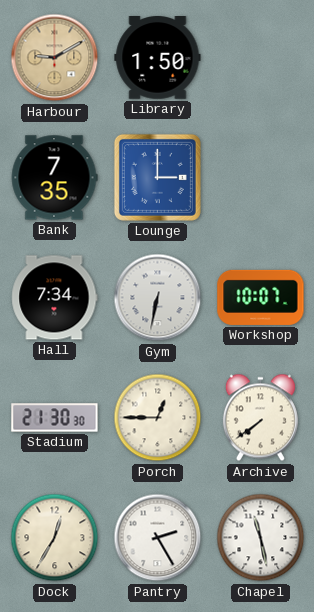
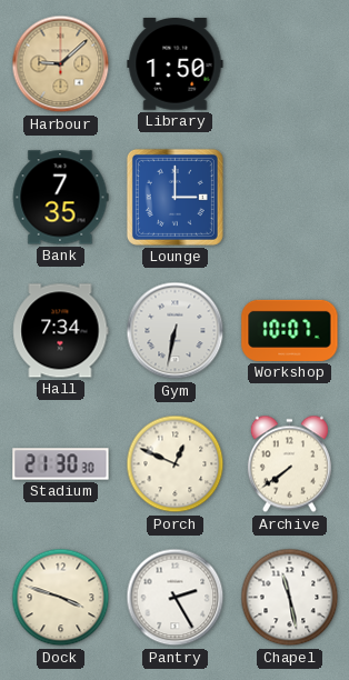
Harbour: 9:10 -> 9:08
Porch: 12:45 -> 12:49
Dock: 12:35 -> 3:48
